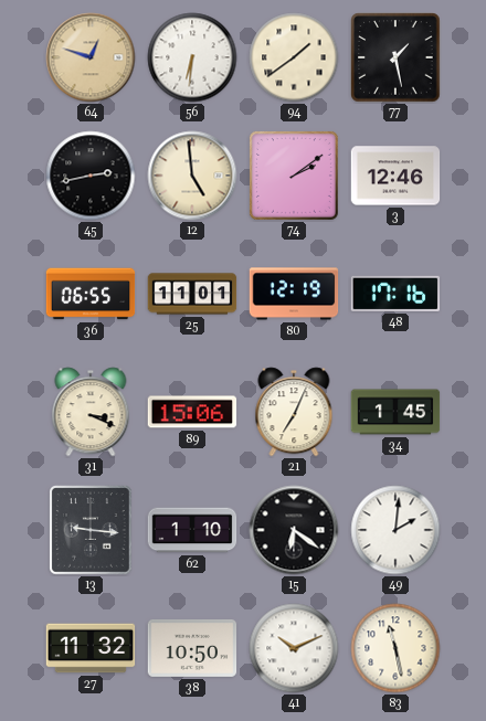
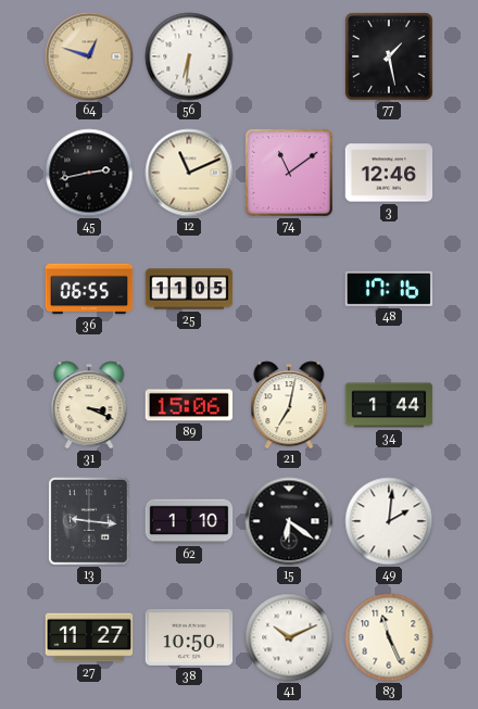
94: 1:39 -> none
12: 4:59 -> 11:11
74: 2:09 -> 11:09
25: 11:01 -> 11:05
80: 12:19 -> none
21: 7:04 -> 7:02
34: 1:45 -> 1:44
27: 11:32 -> 11:27
83: 11:28 -> 11:26
